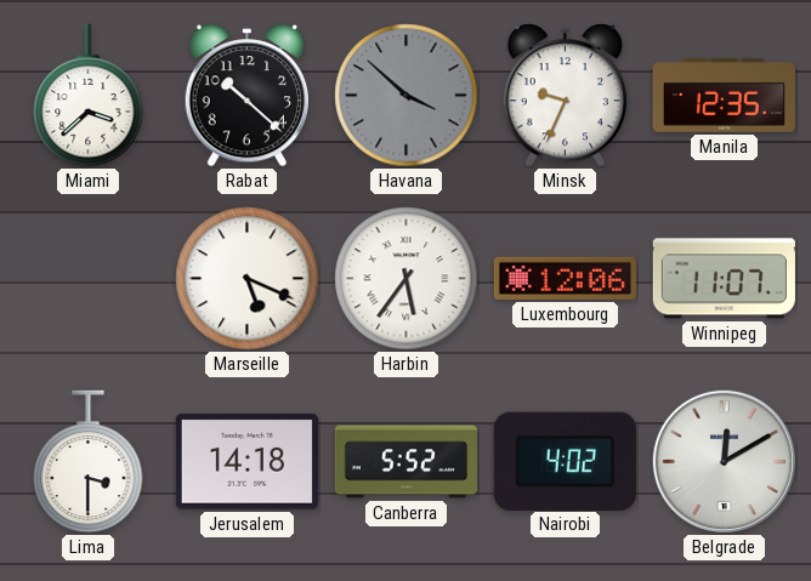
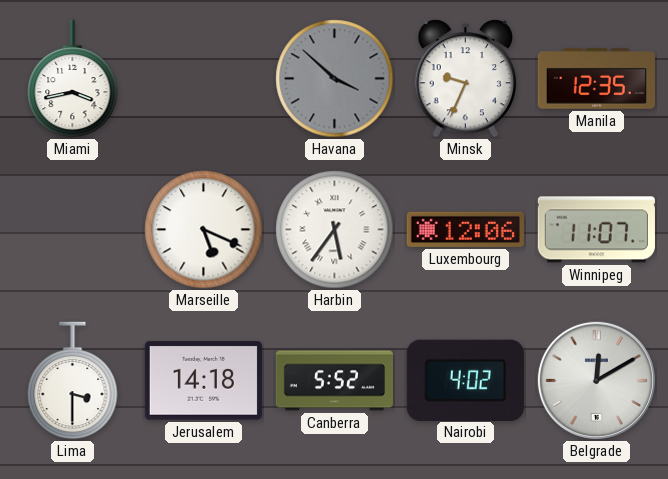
Miami: 3:38 -> 3:43
Rabat: 10:22 -> none
